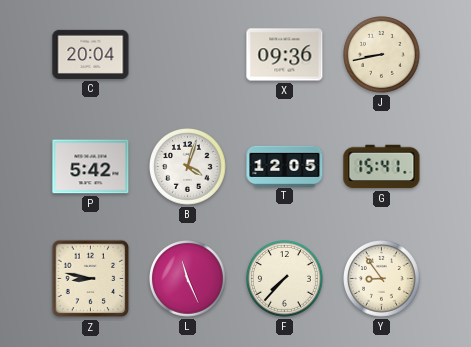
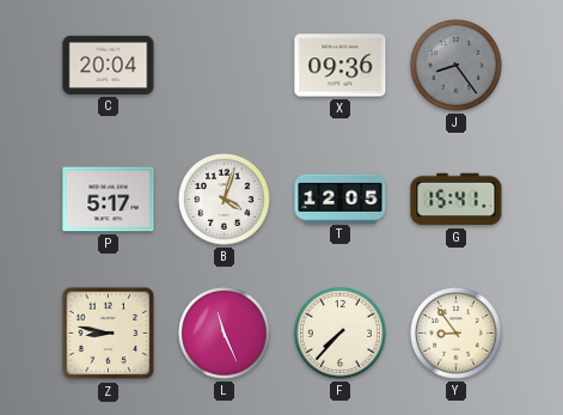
J: 8:43 -> 8:24
J dial: cream -> grey
P: 5:42 -> 5:17
